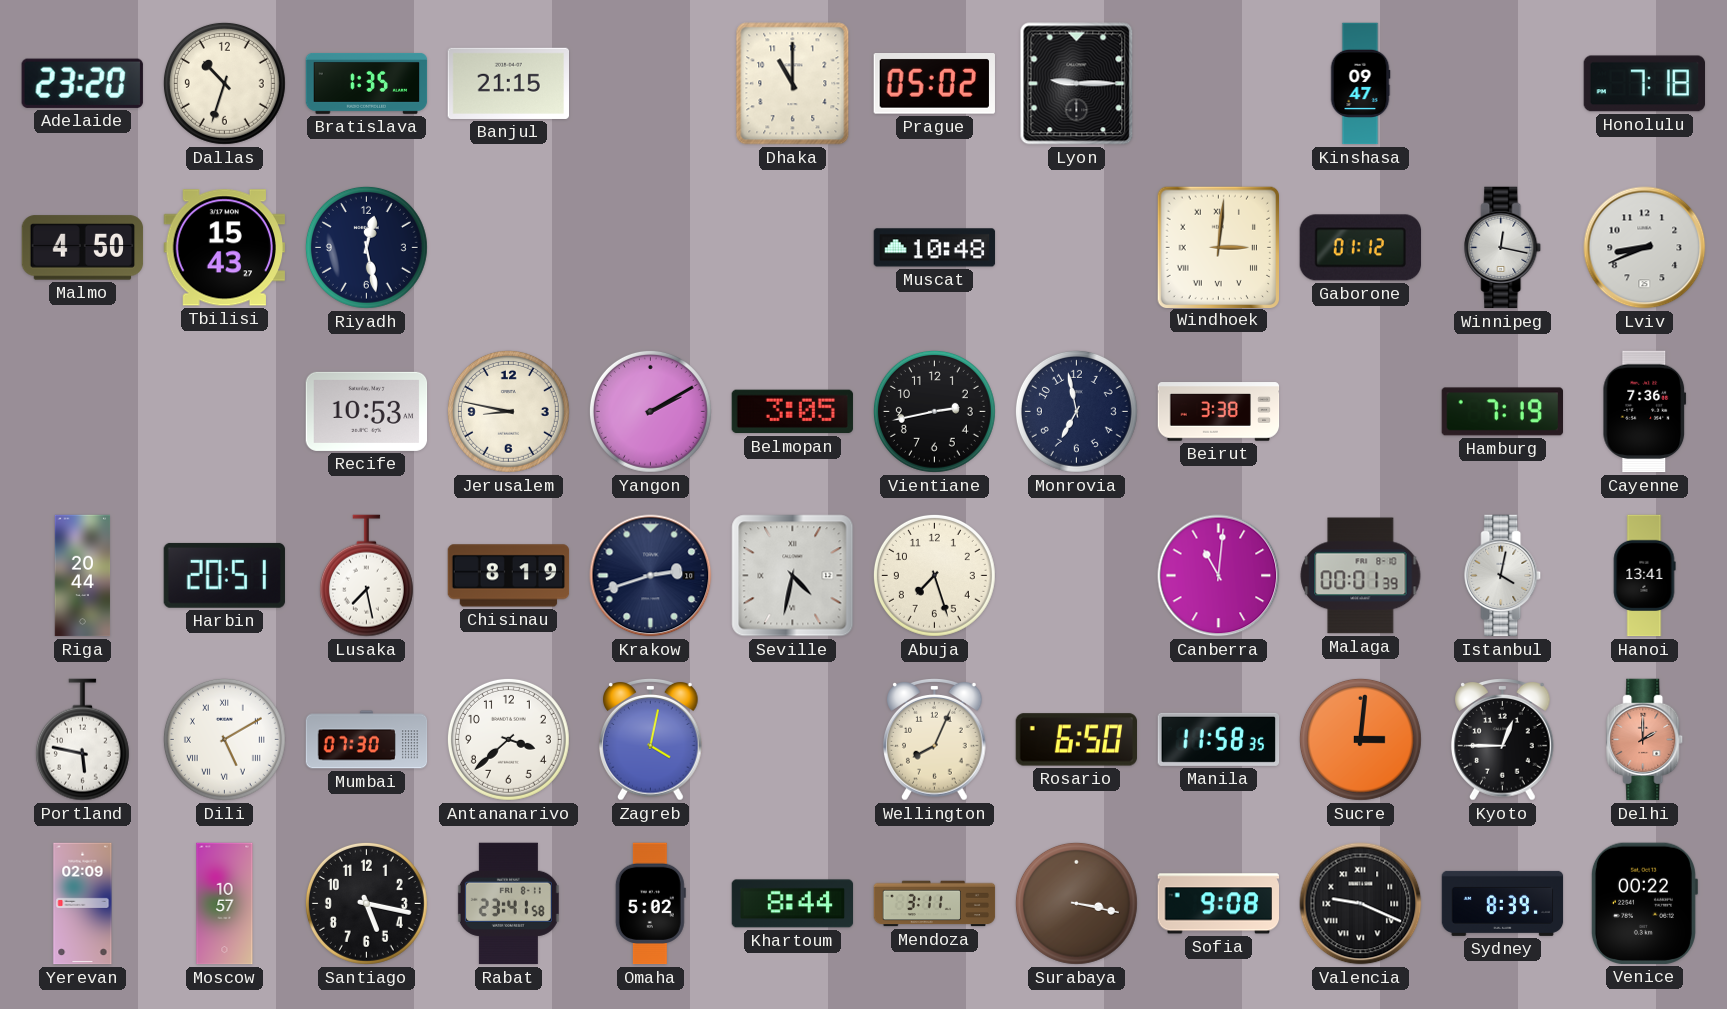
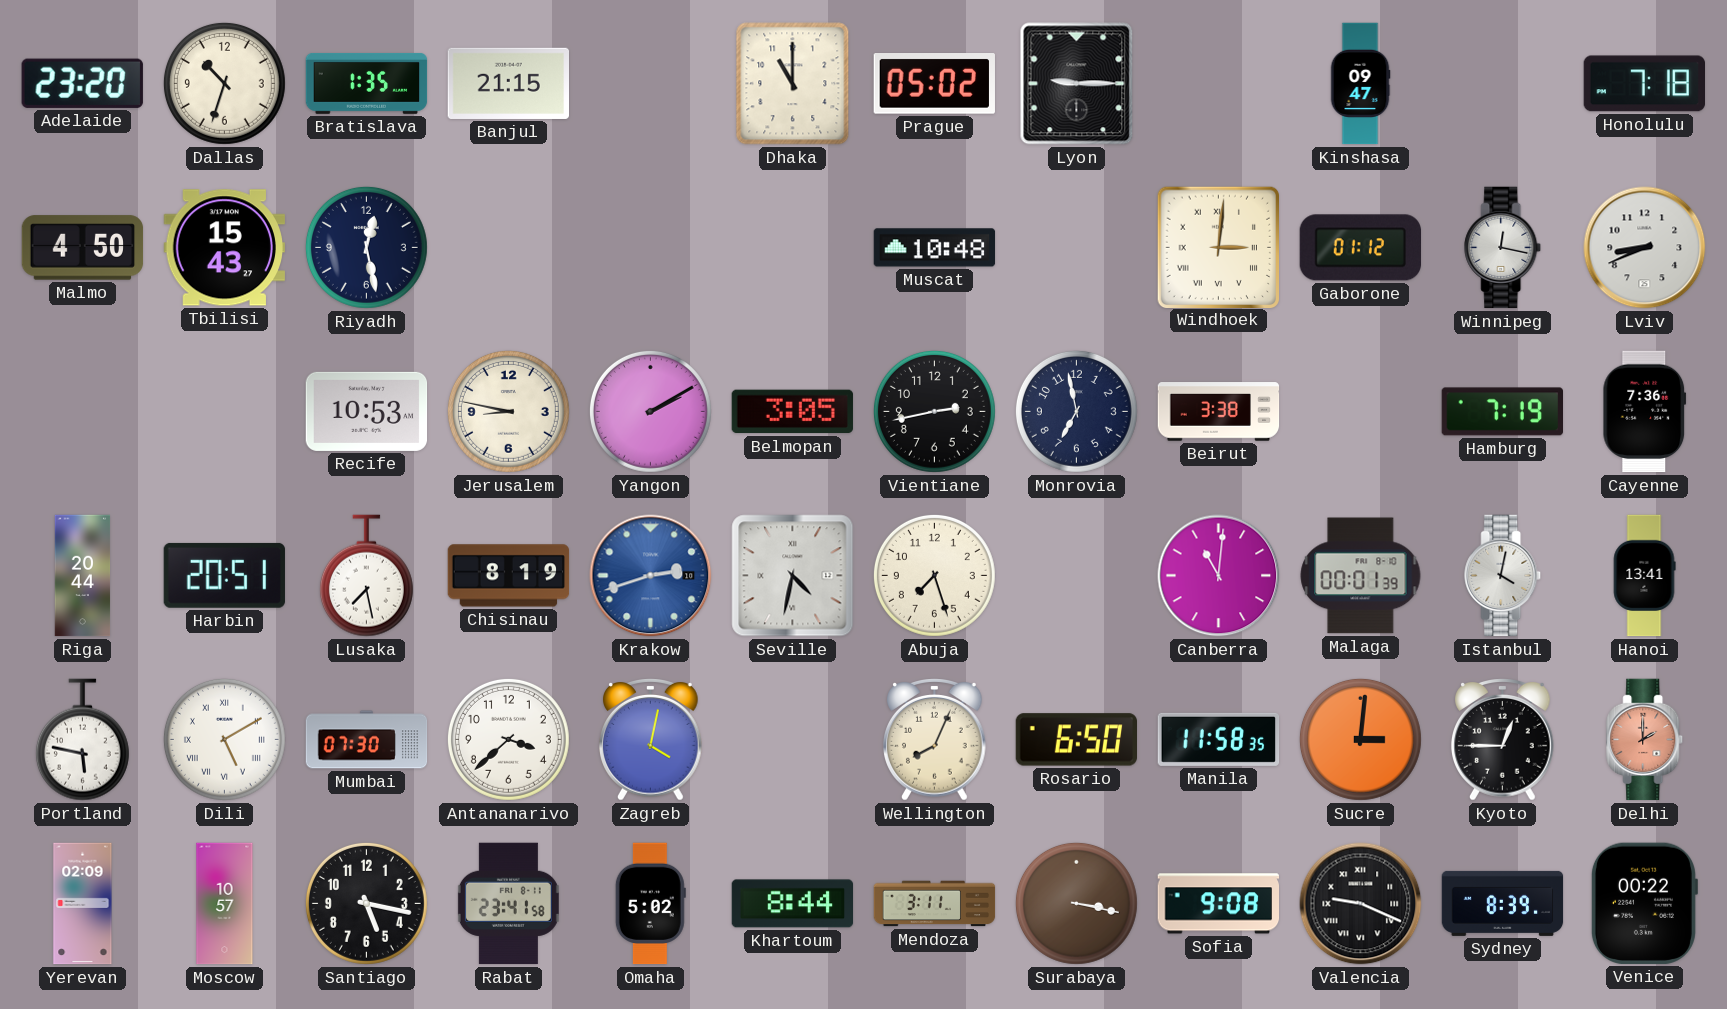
Krakow dial: navy -> blue
